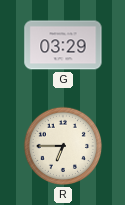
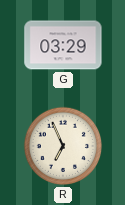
R: 6:45 -> 6:56
